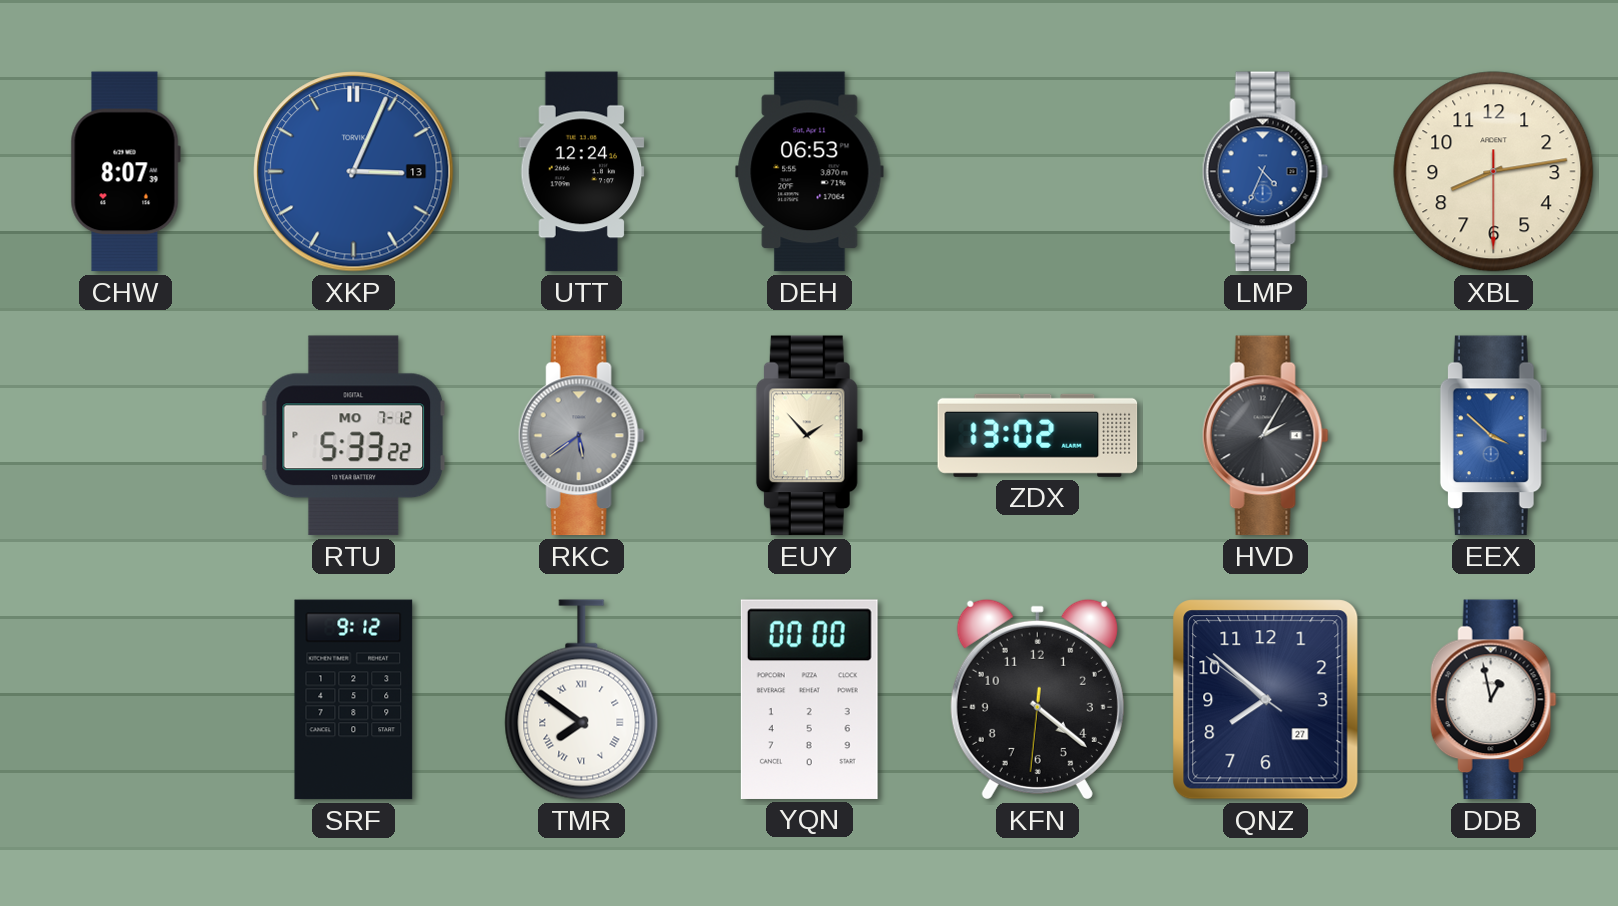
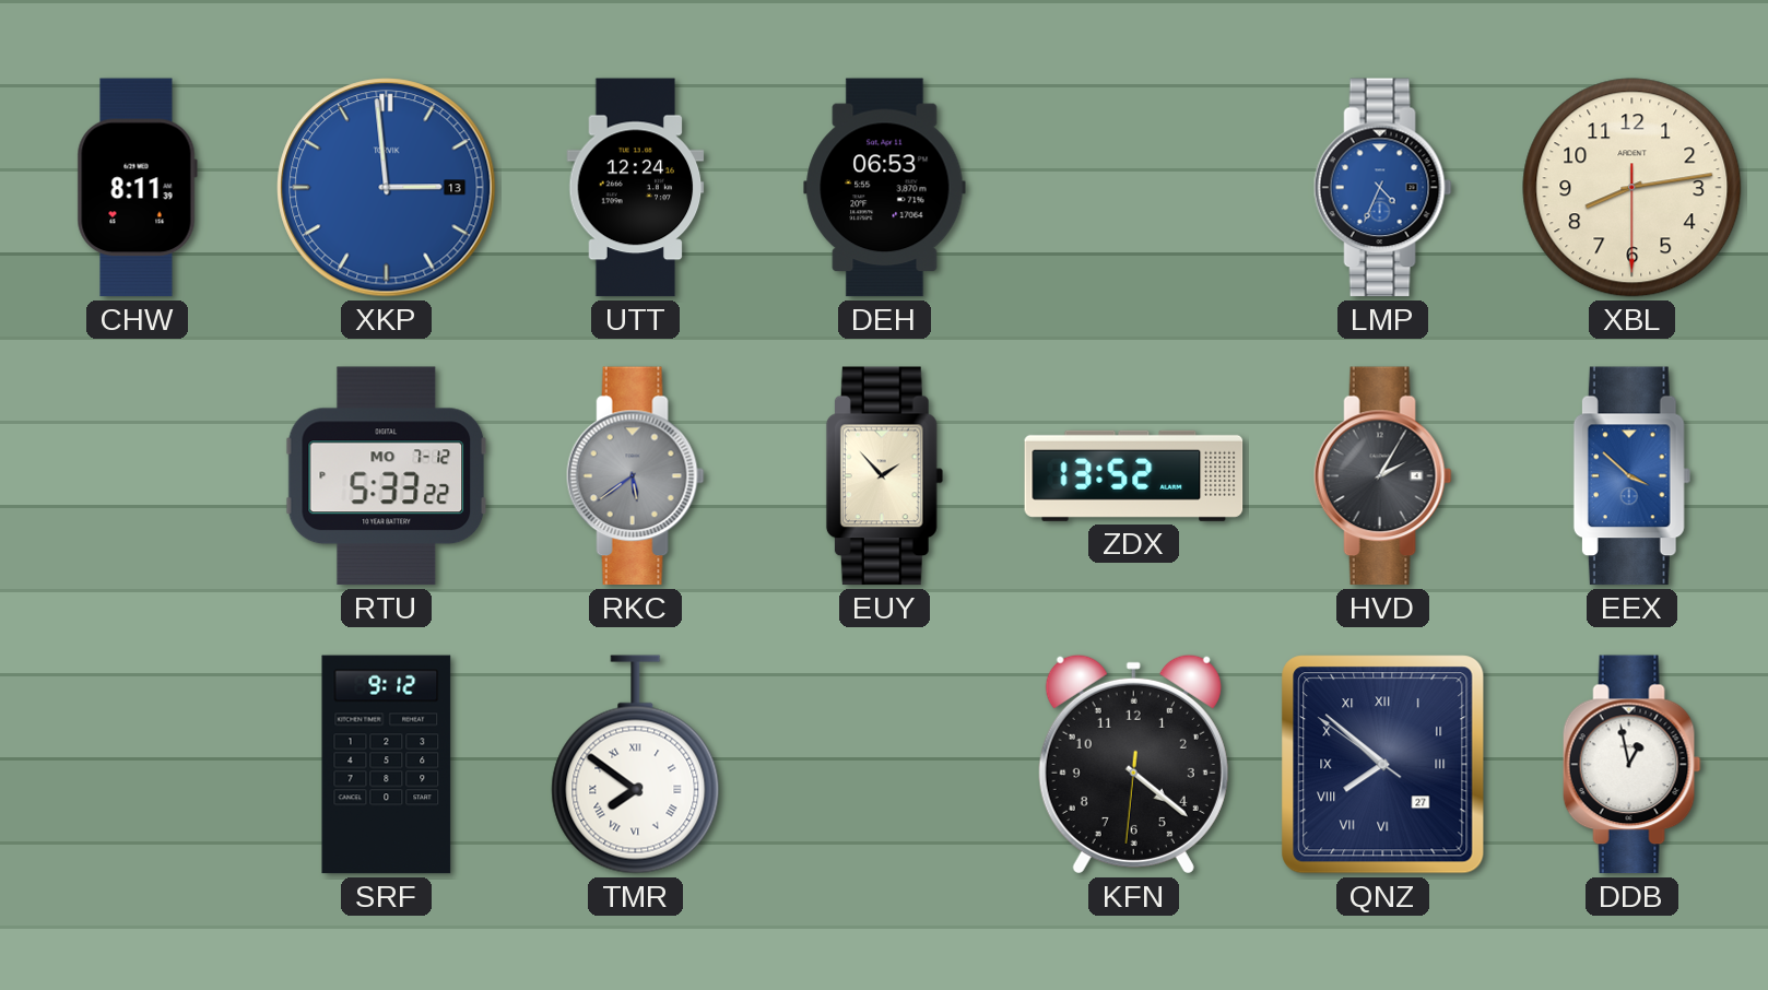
CHW: 8:07 -> 8:11
XKP: 3:04 -> 2:59
ZDX: 13:02 -> 13:52
YQN: 00:00 -> none
QNZ numerals: Arabic -> Roman
